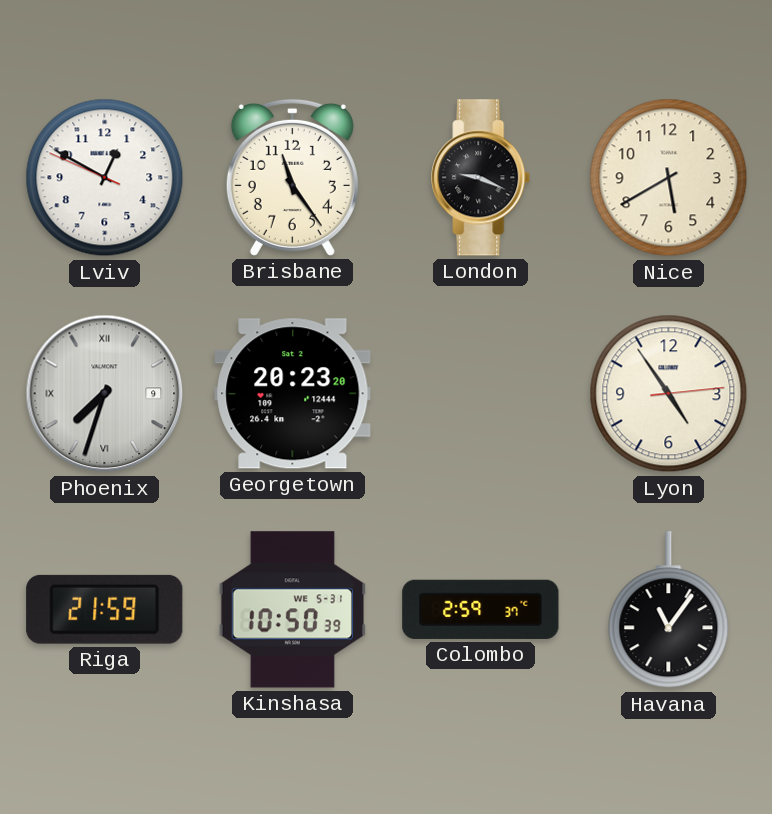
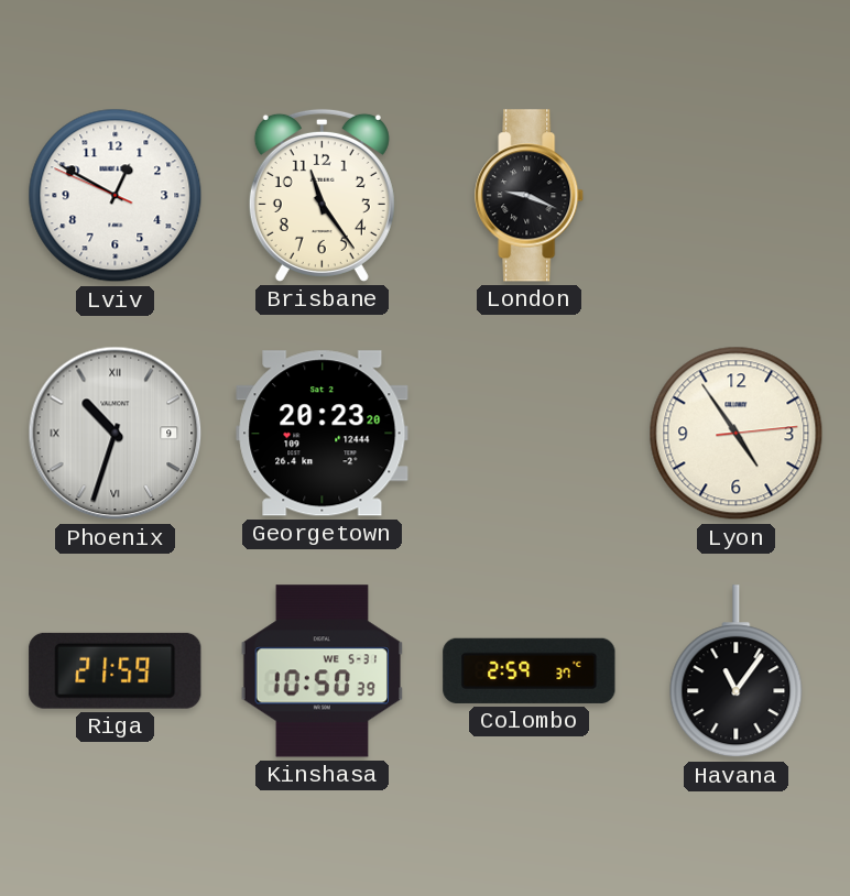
Nice: 5:40 -> none
Phoenix: 7:33 -> 10:33
